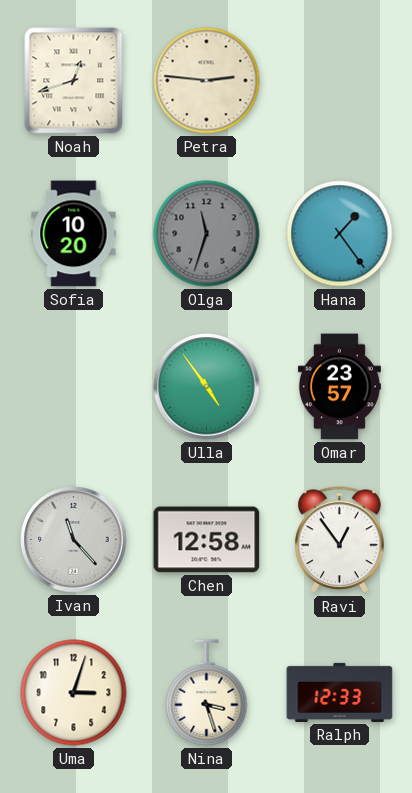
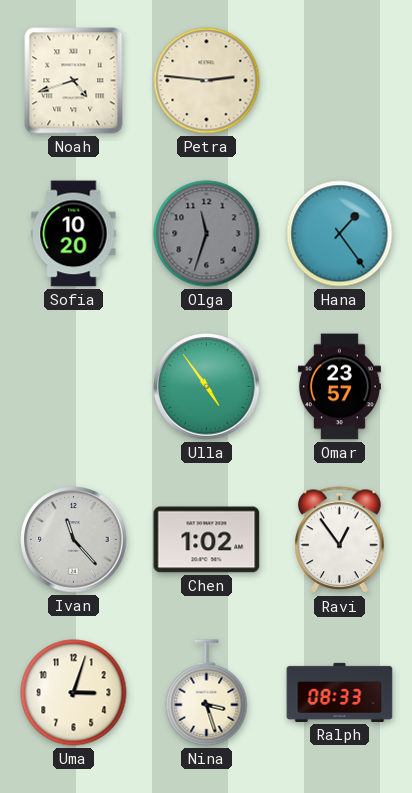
Noah: 12:42 -> 4:42
Chen: 12:58 -> 1:02
Ralph: 12:33 -> 08:33
